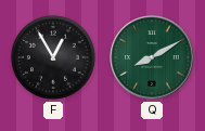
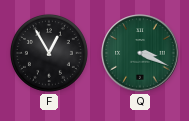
Q: 8:10 -> 3:19
